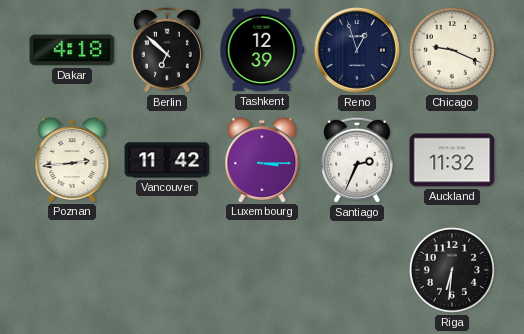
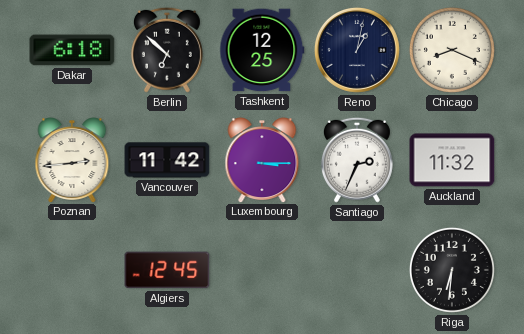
Dakar: 4:18 -> 6:18
Tashkent: 12:39 -> 12:25
Reno: 12:57 -> 1:02
Chicago: 9:19 -> 8:19
Algiers: none -> 12:45
